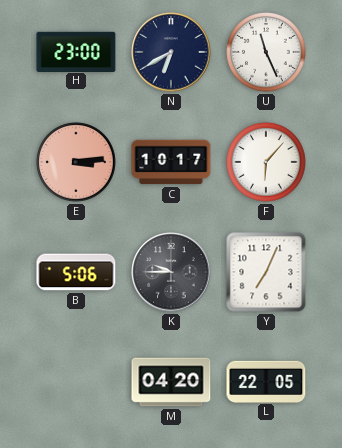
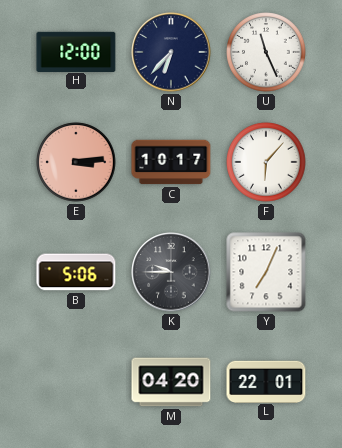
H: 23:00 -> 12:00
N: 6:40 -> 6:37
L: 22:05 -> 22:01
